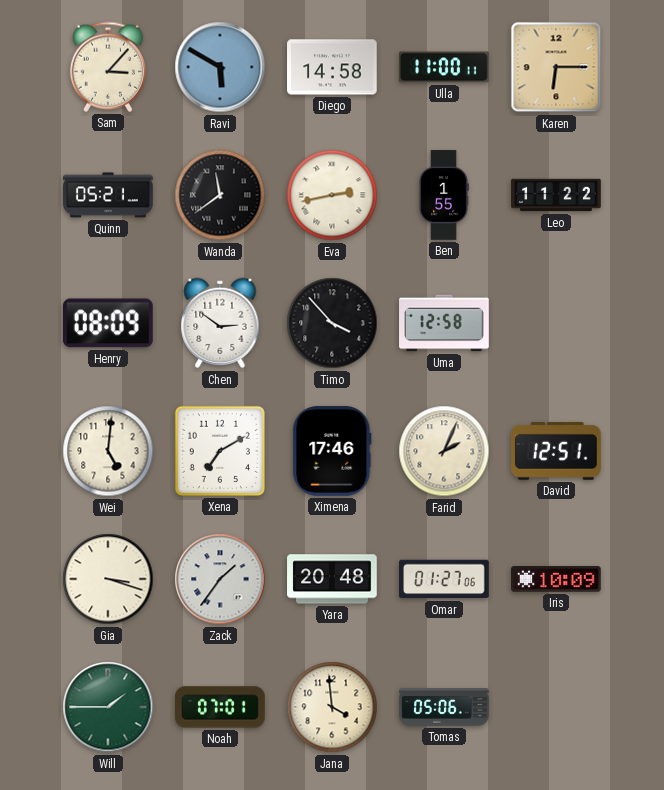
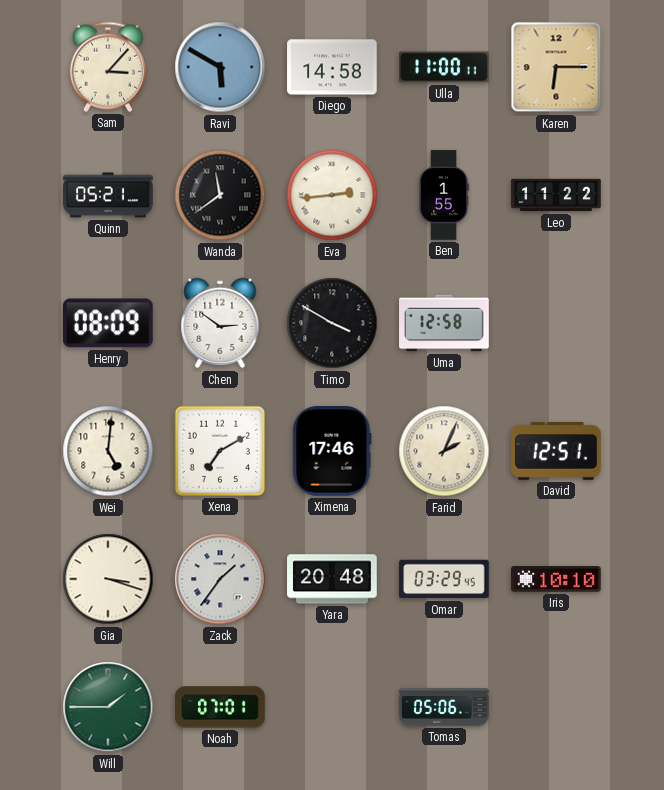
Eva: 2:43 -> 2:44
Timo: 3:53 -> 3:50
Omar: 01:27 -> 03:29
Iris: 10:09 -> 10:10
Jana: 3:59 -> none
